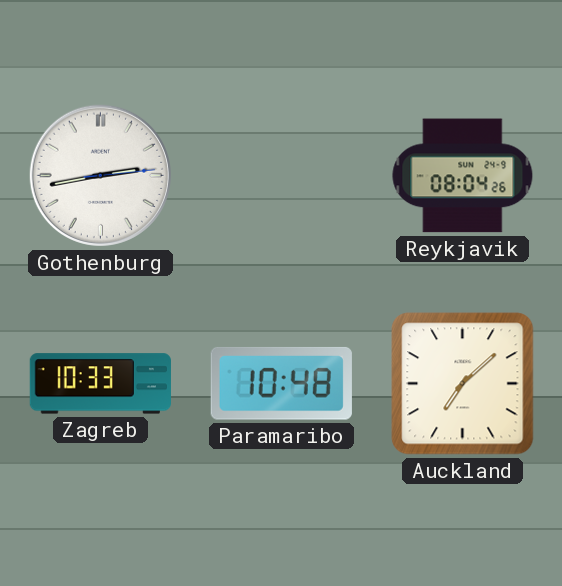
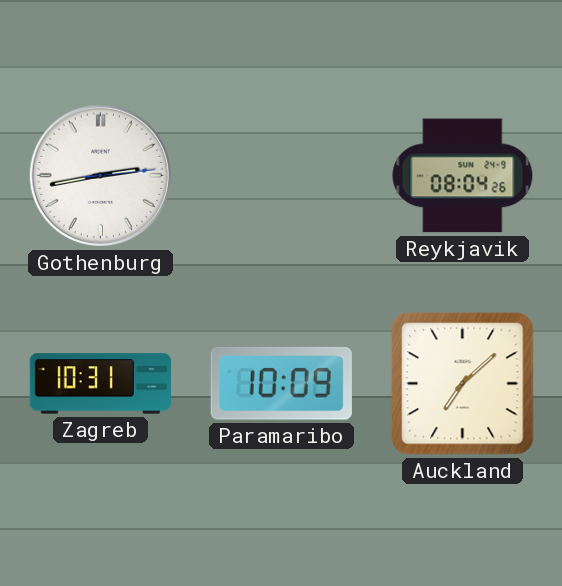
Zagreb: 10:33 -> 10:31
Paramaribo: 10:48 -> 10:09
